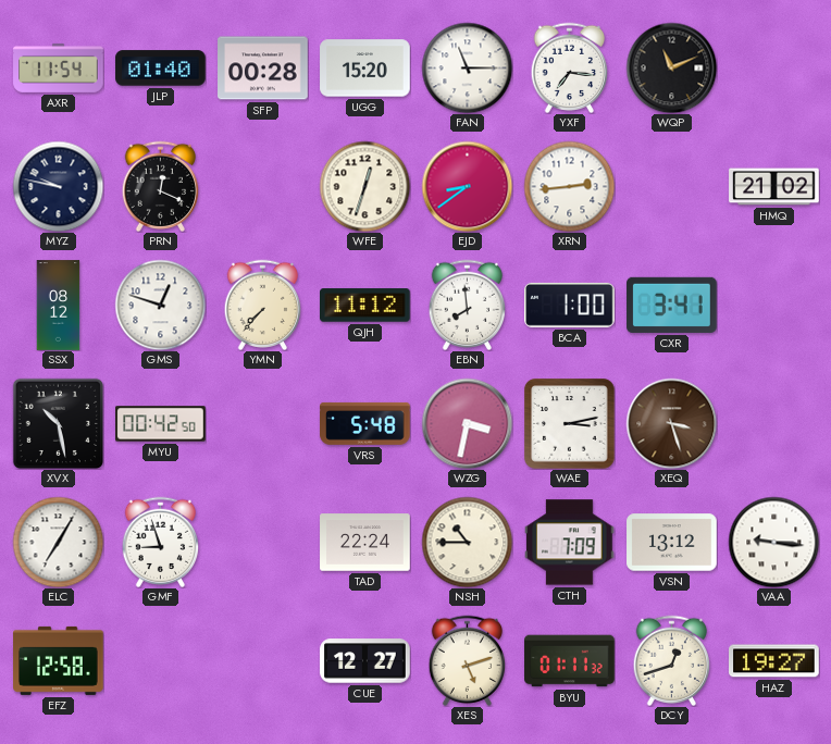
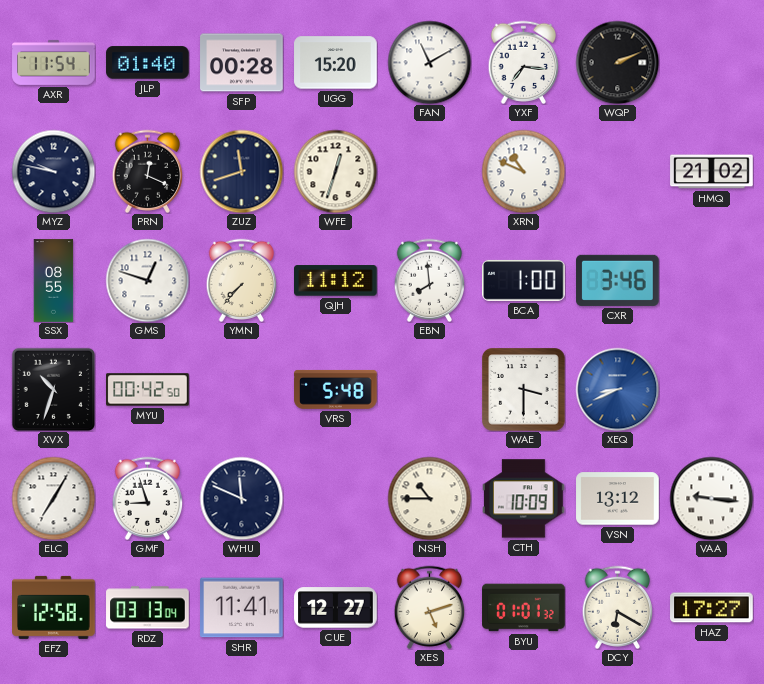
FAN: 11:15 -> 11:10
WQP: 11:11 -> 2:11
ZUZ: none -> 11:42
EJD: 8:39 -> none
XRN: 2:44 -> 10:49
SSX: 08:12 -> 08:55
CXR: 3:41 -> 3:46
XVX: 10:28 -> 10:33
WZG: 3:32 -> none
WAE: 3:13 -> 3:30
XEQ: 3:27 -> 8:41
XEQ dial: brown -> blue
WHU: none -> 11:49
TAD: 22:24 -> none
CTH: 7:09 -> 10:09
RDZ: none -> 03:13
SHR: none -> 11:41
BYU: 01:11 -> 01:01
DCY: 12:42 -> 6:20
HAZ: 19:27 -> 17:27
